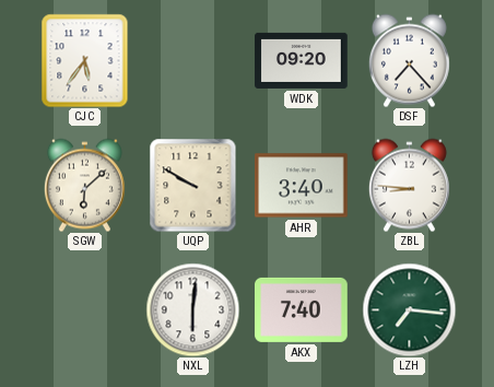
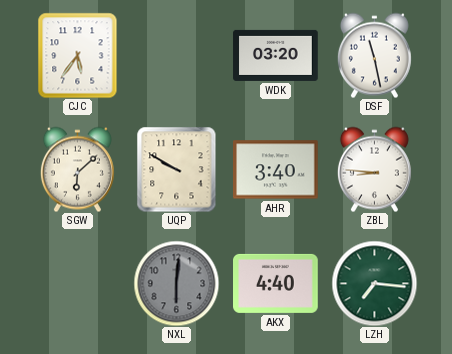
WDK: 09:20 -> 03:20
DSF: 7:23 -> 11:28
NXL dial: white -> grey
AKX: 7:40 -> 4:40
